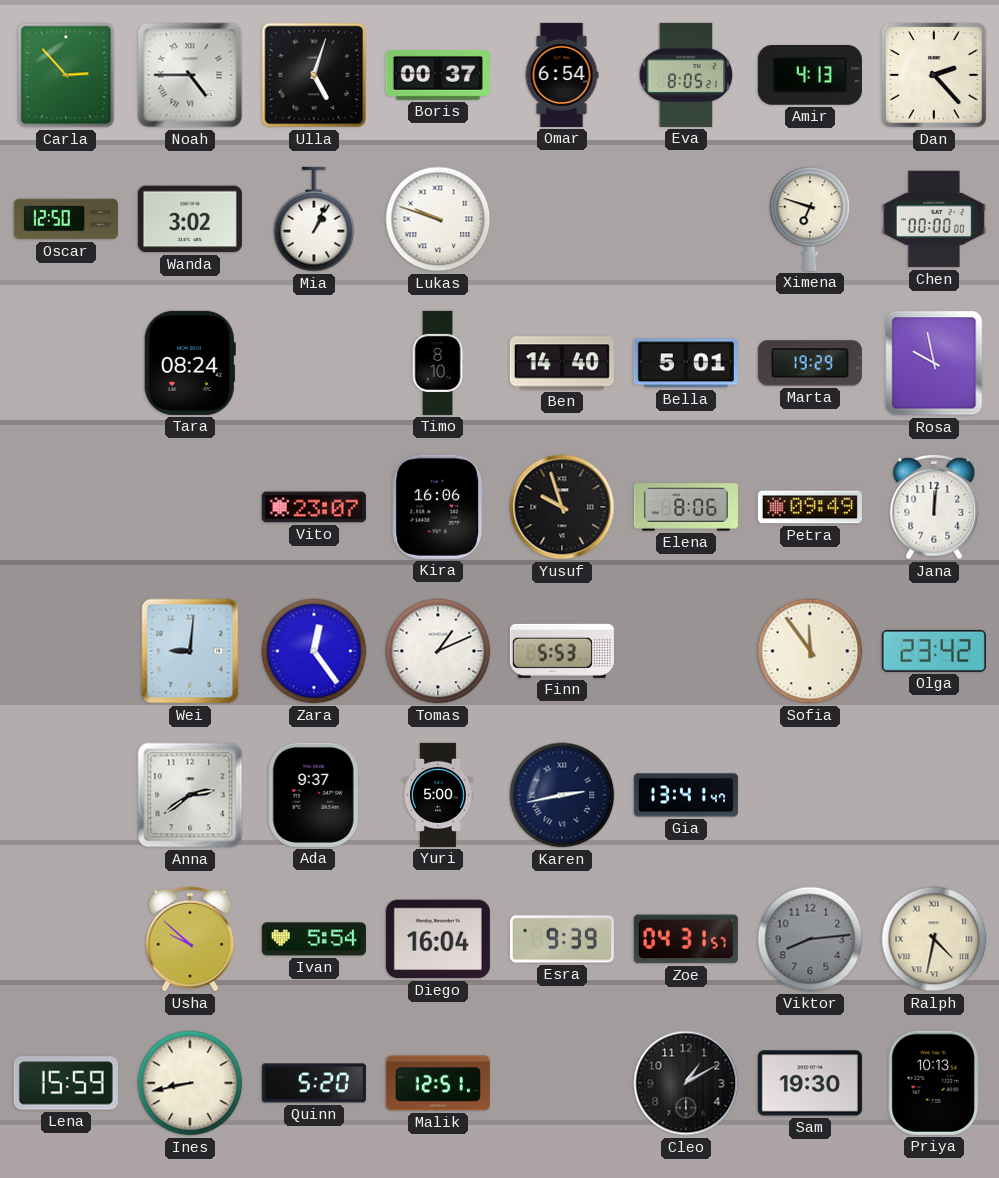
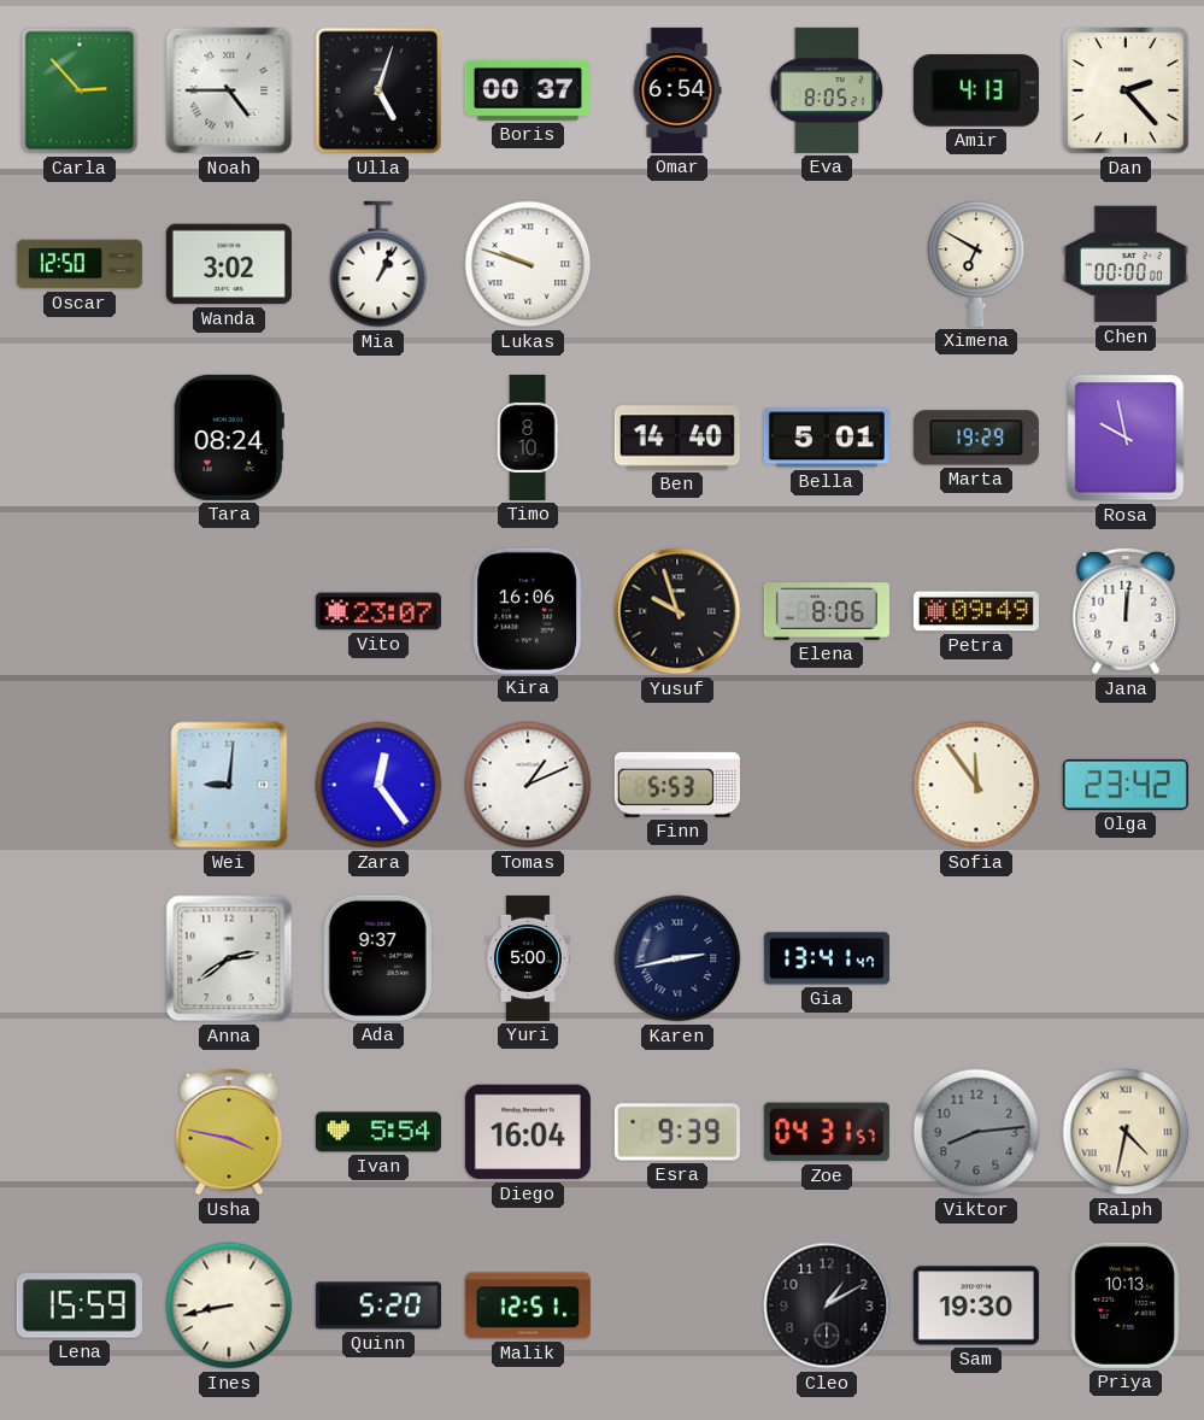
Ximena: 6:48 -> 6:50
Usha: 9:52 -> 3:47
